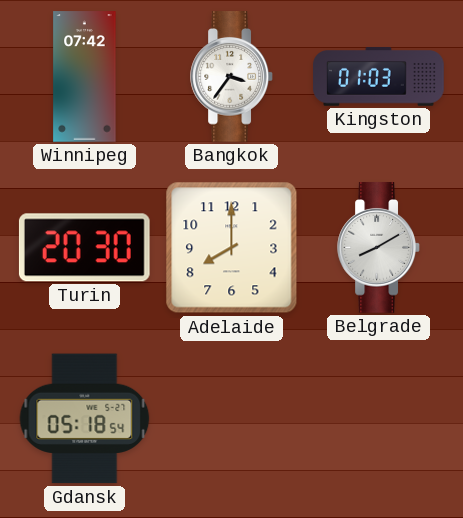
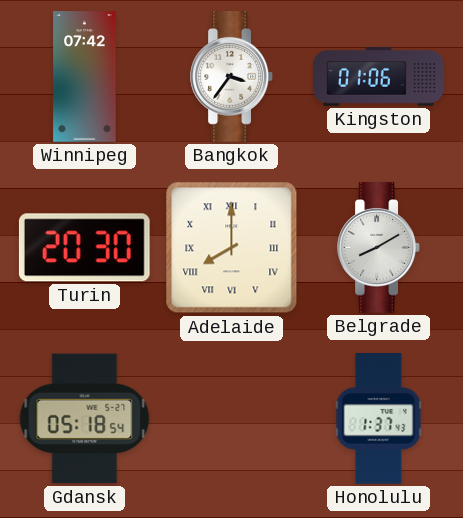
Kingston: 01:03 -> 01:06
Adelaide numerals: Arabic -> Roman
Honolulu: none -> 1:37
